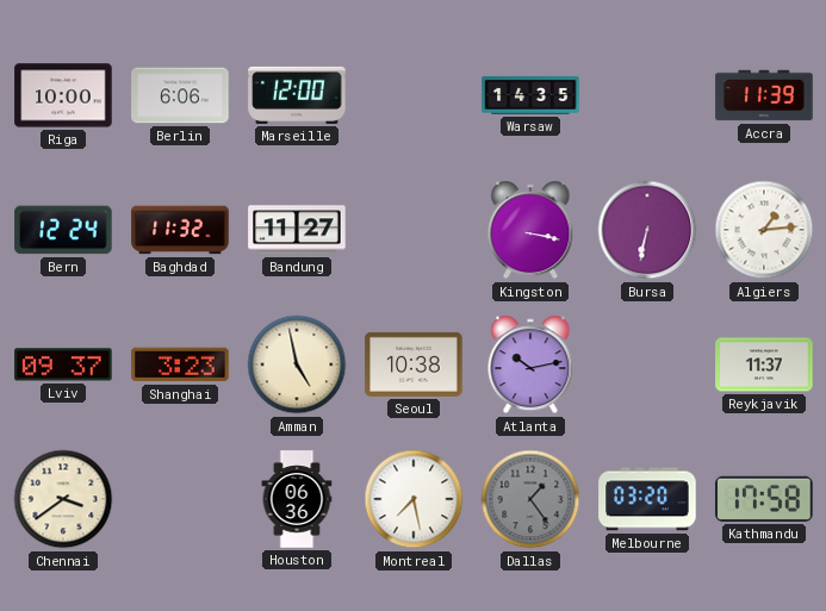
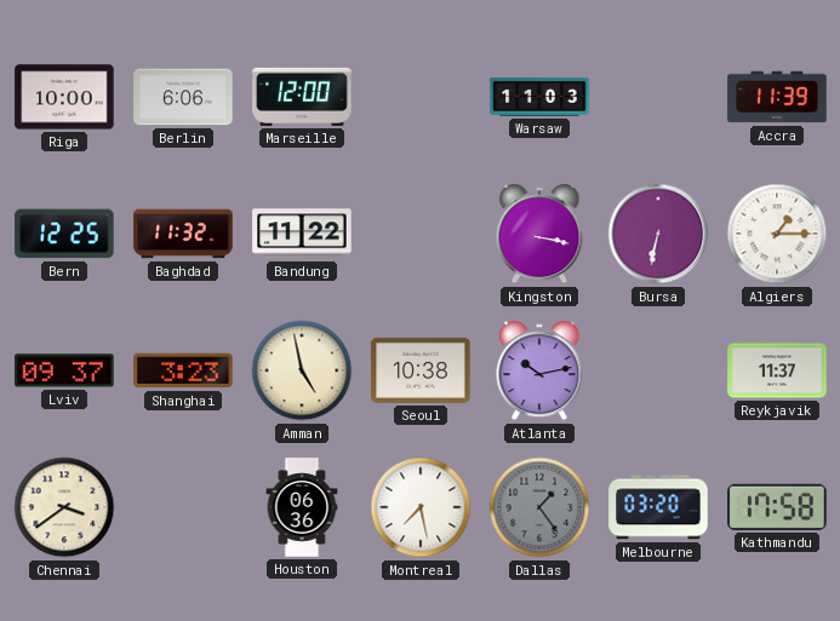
Warsaw: 14:35 -> 11:03
Bern: 12:24 -> 12:25
Bandung: 11:27 -> 11:22
Algiers: 1:14 -> 1:15
